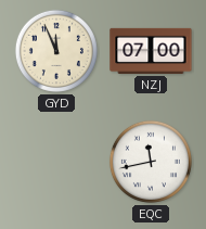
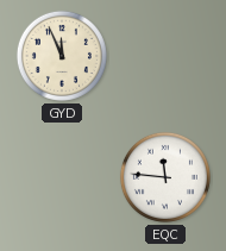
NZJ: 07:00 -> none
EQC: 11:43 -> 11:46
